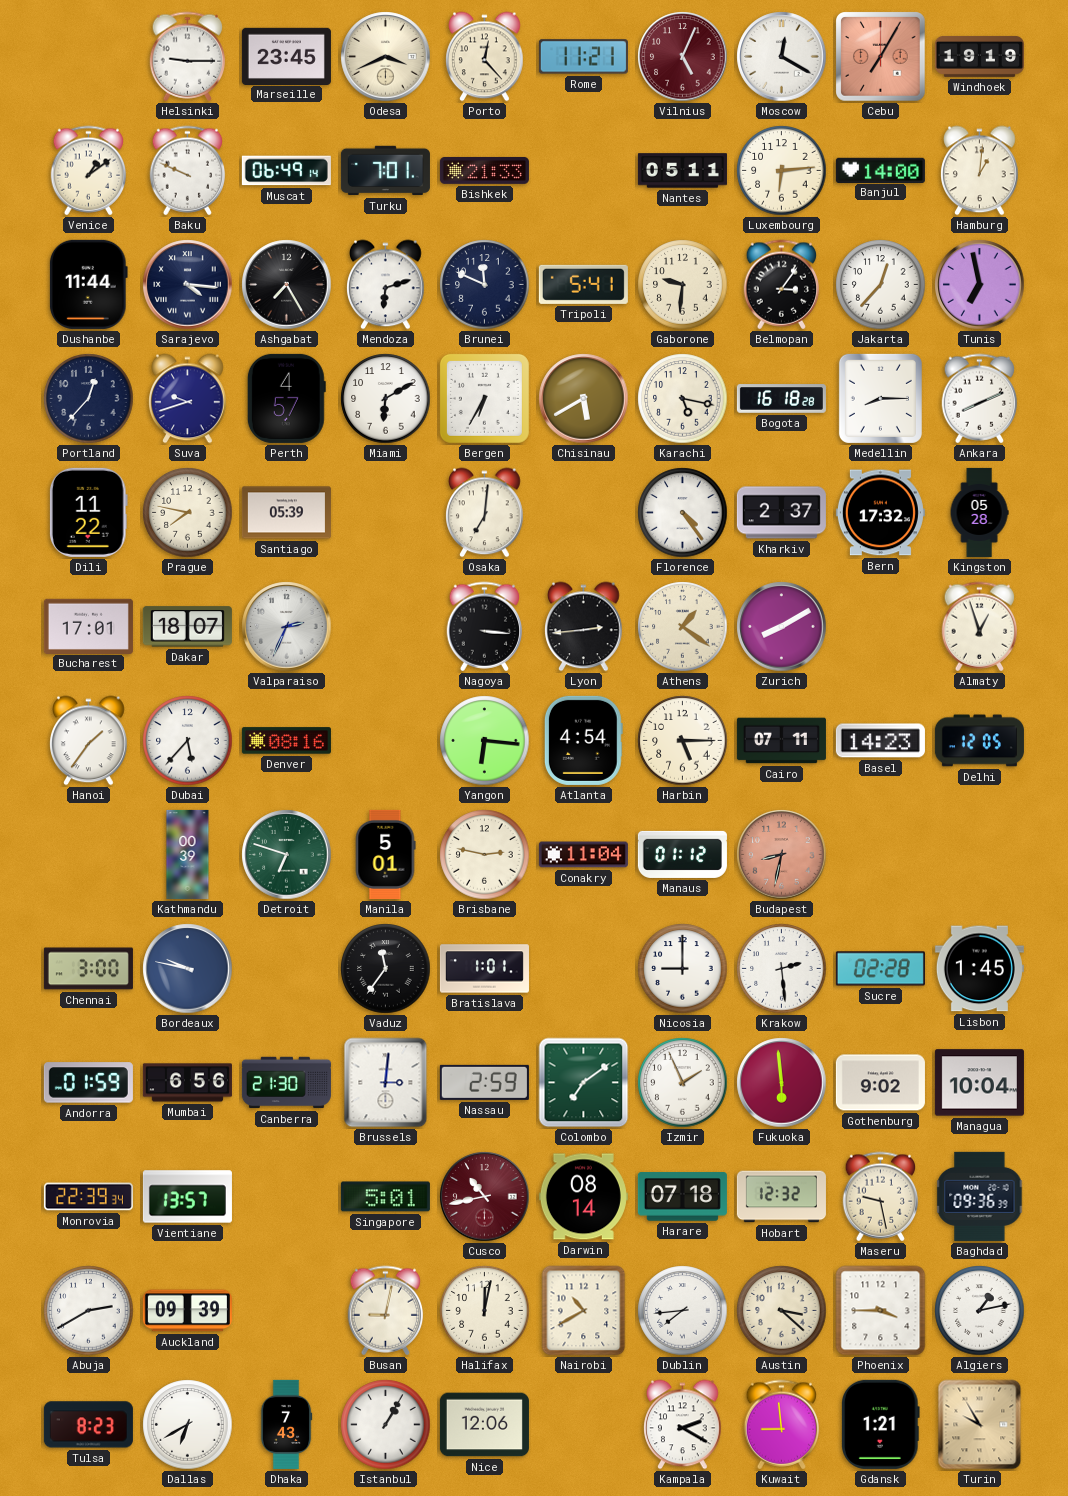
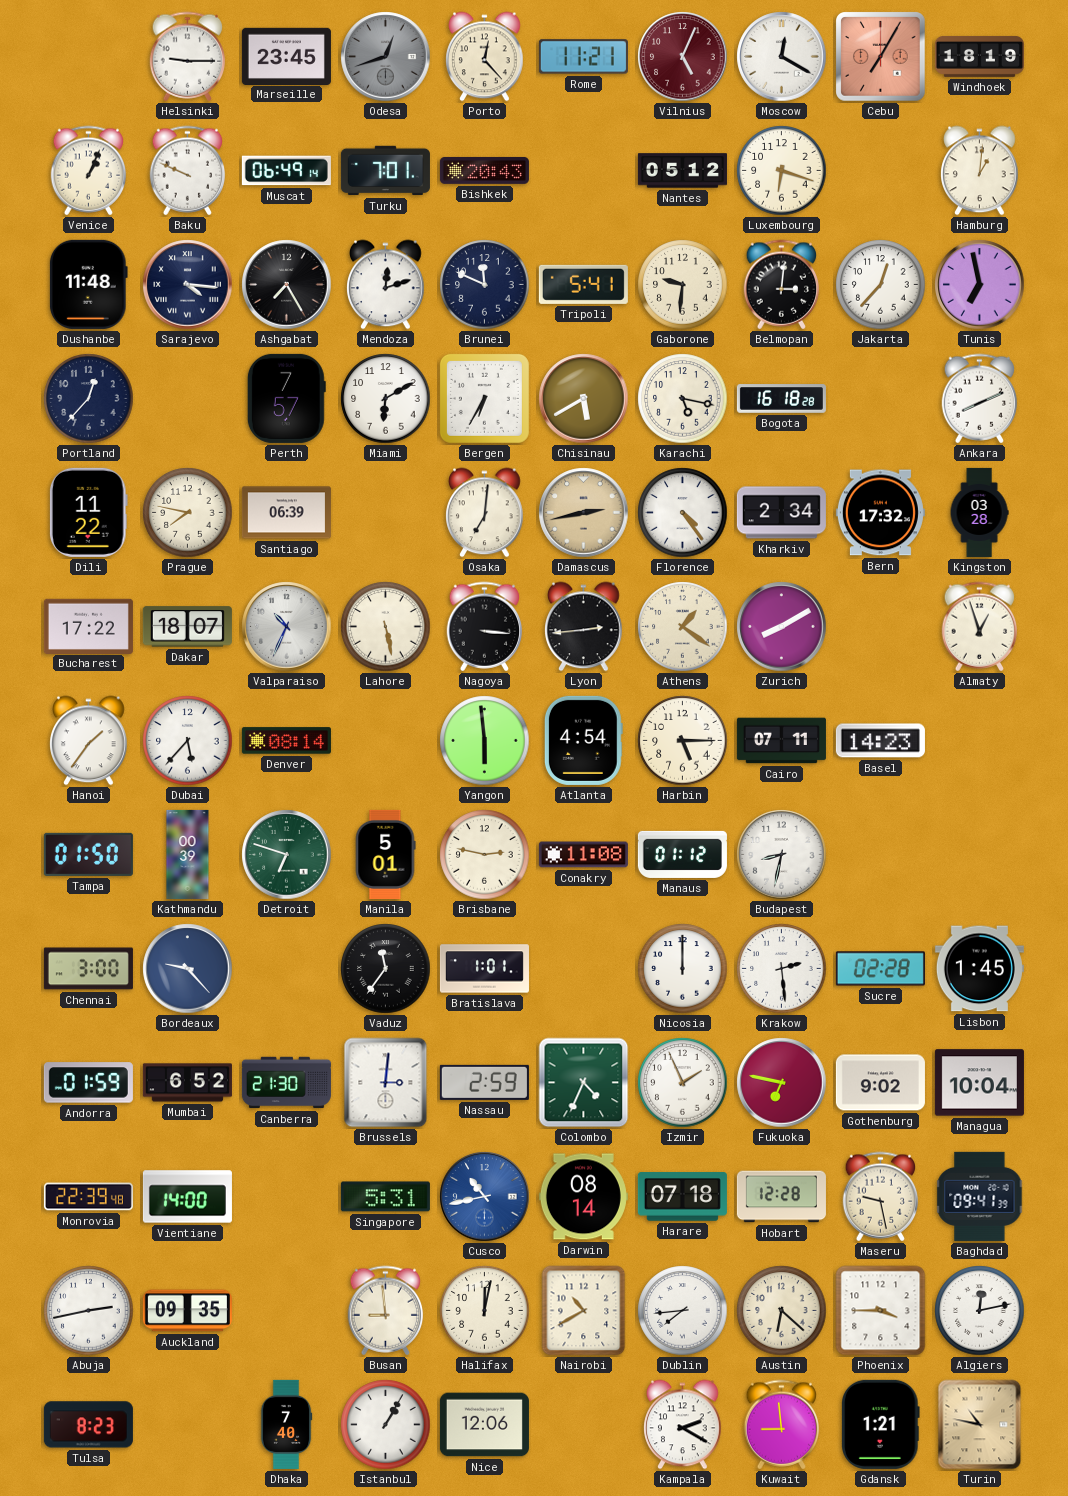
Odesa: 3:41 -> 12:42
Odesa dial: cream -> grey
Windhoek: 19:19 -> 18:19
Venice: 1:09 -> 1:04
Bishkek: 21:33 -> 20:43
Nantes: 05:11 -> 05:12
Luxembourg: 6:14 -> 6:18
Banjul: 14:00 -> none
Dushanbe: 11:44 -> 11:48
Mendoza: 6:12 -> 12:12
Belmopan: 3:06 -> 3:01
Suva: 9:42 -> none
Perth: 4:57 -> 7:57
Medellin: 8:15 -> none
Santiago: 05:39 -> 06:39
Damascus: none -> 2:43
Kharkiv: 2:37 -> 2:34
Kingston: 05:28 -> 03:28
Bucharest: 17:01 -> 17:22
Valparaiso: 2:34 -> 10:34
Lahore: none -> 5:28
Denver: 08:16 -> 08:14
Yangon: 6:16 -> 5:59
Delhi: 12:05 -> none
Tampa: none -> 01:50
Conakry: 11:04 -> 11:08
Budapest dial: salmon -> white
Bordeaux: 9:47 -> 9:23
Nicosia: 9:00 -> 12:00
Mumbai: 6:56 -> 6:52
Colombo: 7:09 -> 4:34
Fukuoka: 5:59 -> 6:47
Monrovia: 22:39:34 -> 22:39:48
Vientiane: 13:57 -> 14:00
Singapore: 5:01 -> 5:31
Cusco dial: burgundy -> blue
Hobart: 12:32 -> 12:28
Baghdad: 09:36 -> 09:41
Abuja: 2:40 -> 2:43
Auckland: 09:39 -> 09:35
Busan: 9:02 -> 8:59
Austin: 3:22 -> 6:22
Algiers: 1:13 -> 12:13
Dallas: 6:40 -> none
Dhaka: 7:43 -> 7:40
Turin: 9:55 -> 10:47
